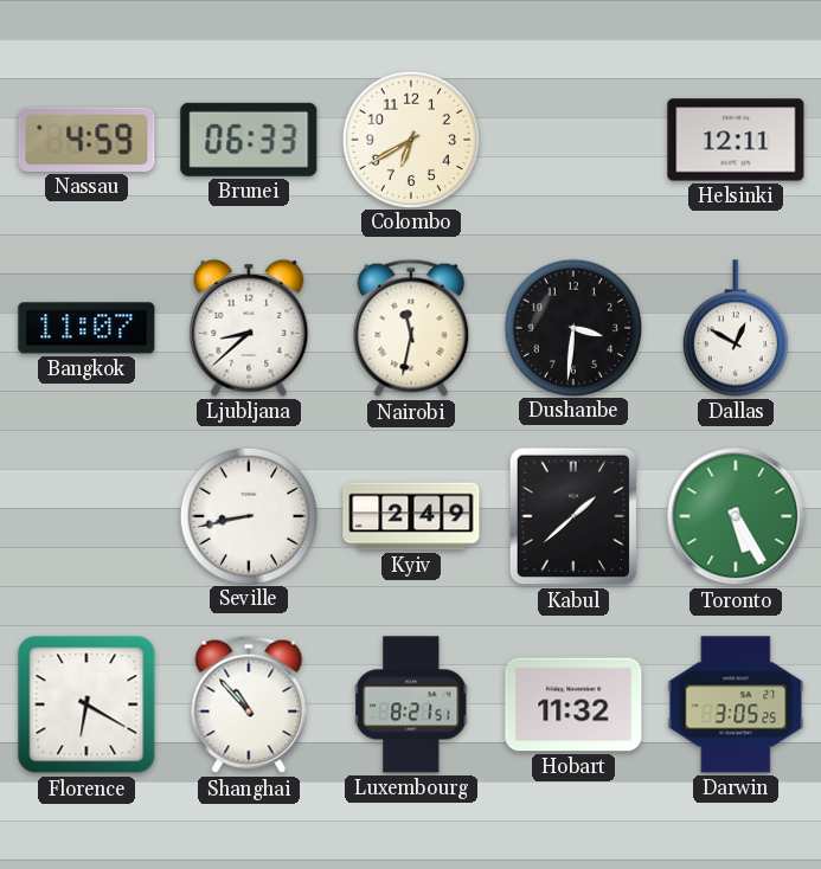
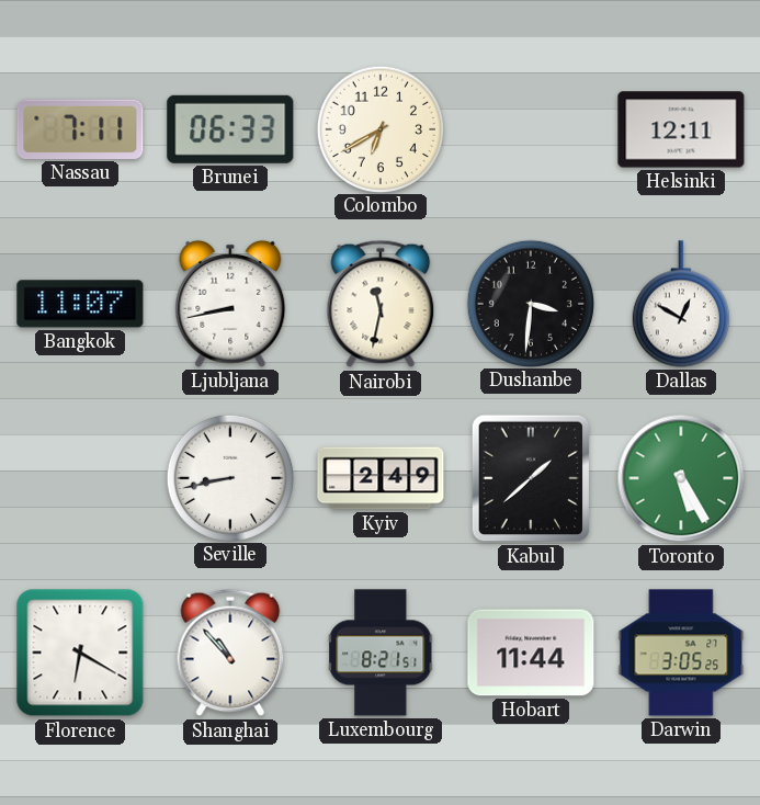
Nassau: 4:59 -> 7:11
Ljubljana: 8:38 -> 8:43
Hobart: 11:32 -> 11:44
